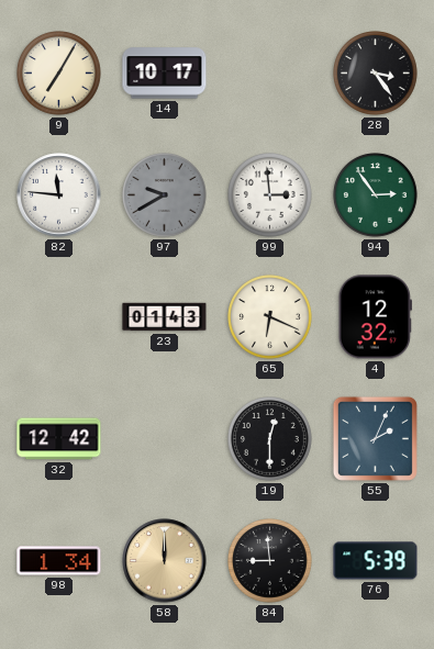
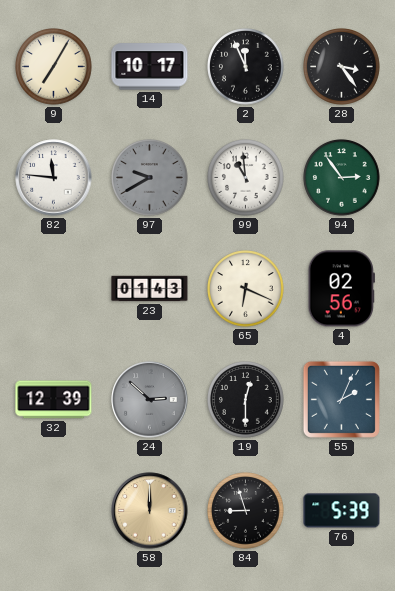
2: none -> 11:56
99: 2:59 -> 10:59
4: 12:32 -> 02:56
32: 12:42 -> 12:39
24: none -> 2:52
98: 1:34 -> none
84: 8:59 -> 8:57
